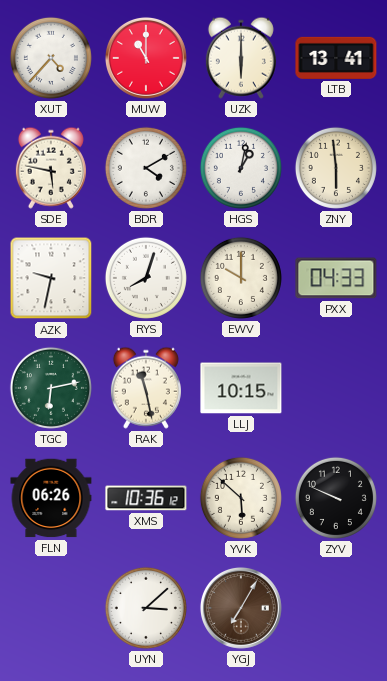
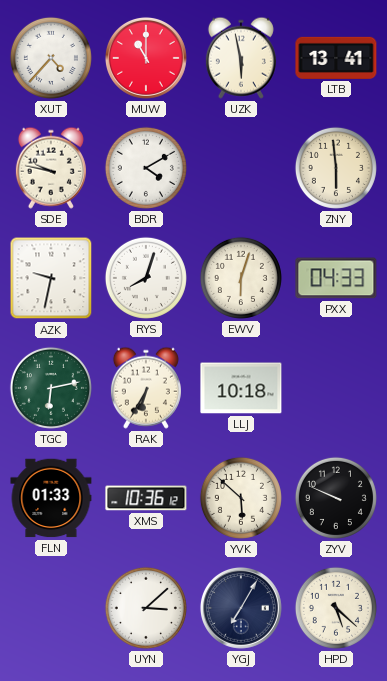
UZK: 6:00 -> 5:58
SDE: 5:47 -> 9:47
HGS: 1:02 -> none
EWV: 10:00 -> 6:03
RAK: 11:28 -> 6:35
LLJ: 10:15 -> 10:18
FLN: 06:26 -> 01:33
YGJ dial: brown -> navy
HPD: none -> 5:22
